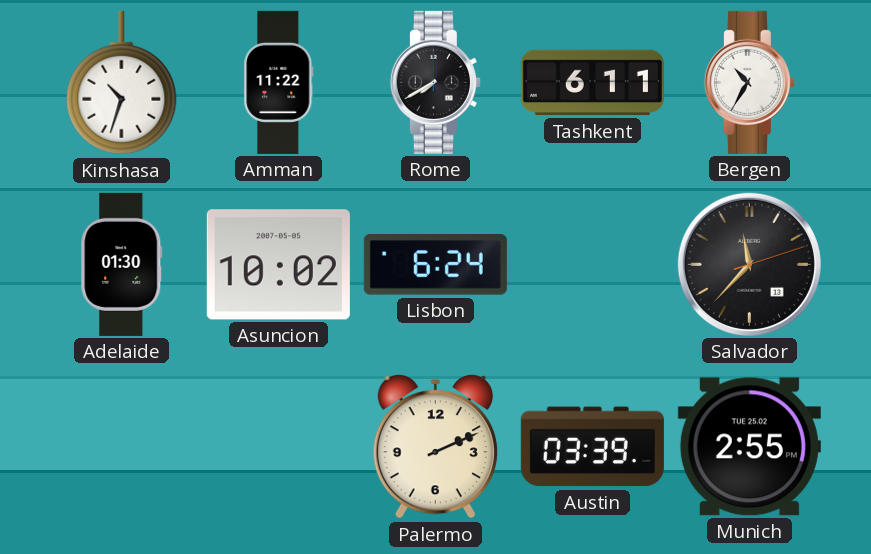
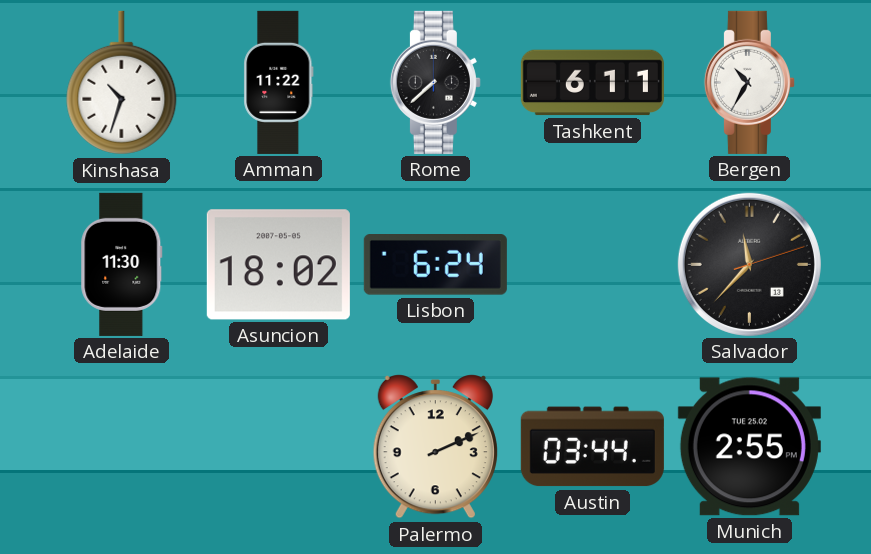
Rome: 7:40 -> 7:38
Adelaide: 01:30 -> 11:30
Asuncion: 10:02 -> 18:02
Austin: 03:39 -> 03:44
